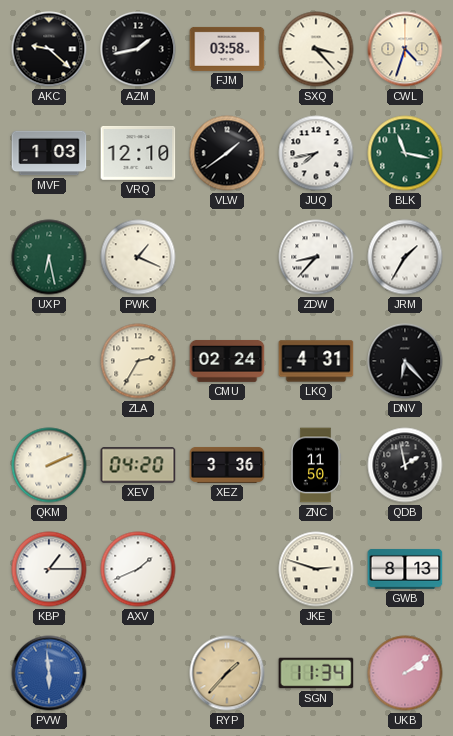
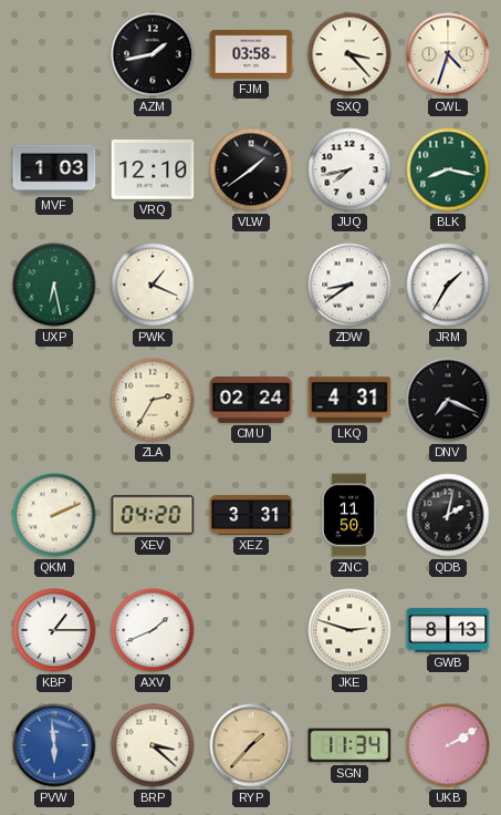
AKC: 9:22 -> none
BLK: 11:17 -> 8:17
ZDW: 8:37 -> 8:39
DNV: 6:23 -> 7:19
XEZ: 3:36 -> 3:31
QDB: 1:58 -> 2:02
BRP: none -> 3:22
UKB: 2:09 -> 2:10
